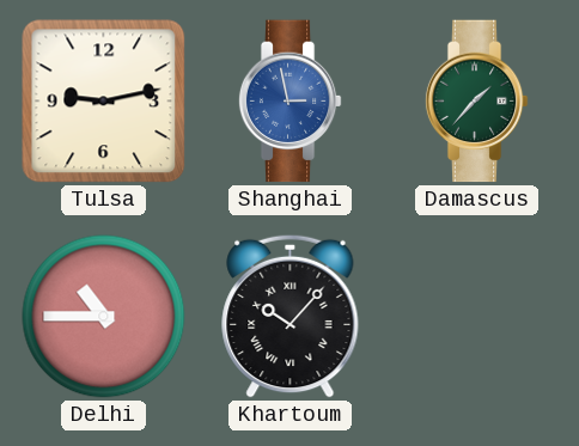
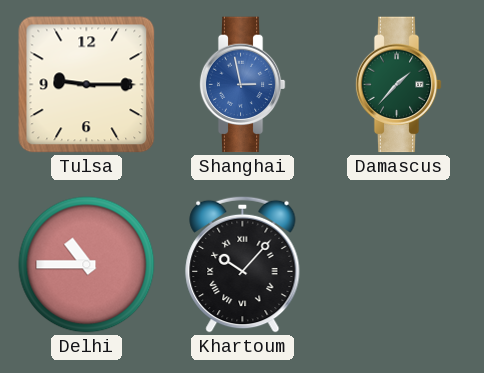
Tulsa: 9:13 -> 9:15
